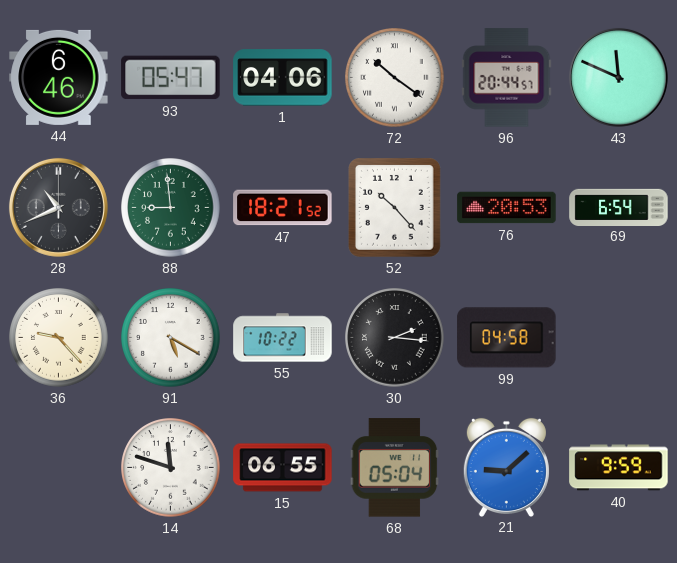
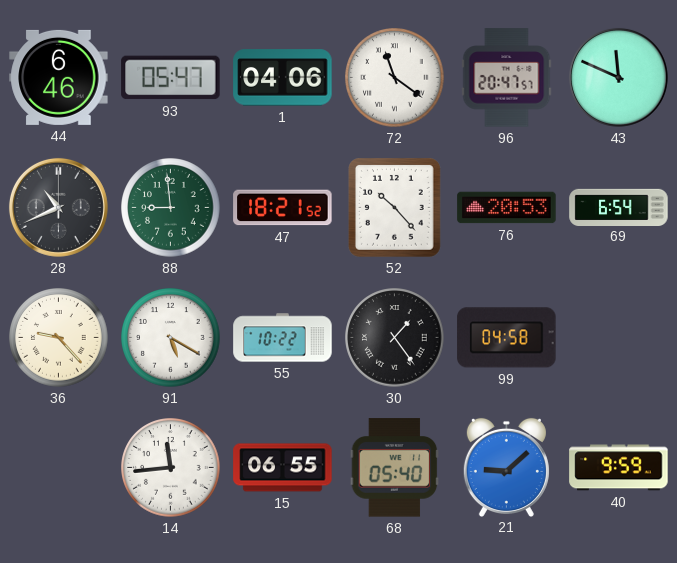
72: 10:21 -> 11:21
96: 20:44 -> 20:47
30: 2:16 -> 1:24
14: 11:48 -> 11:44
68: 05:04 -> 05:40
